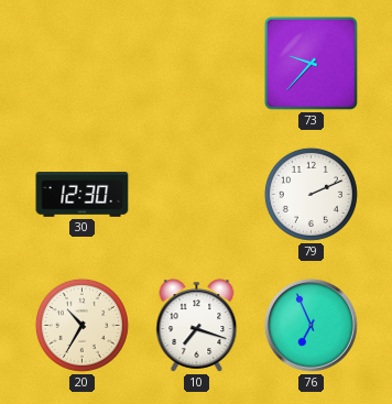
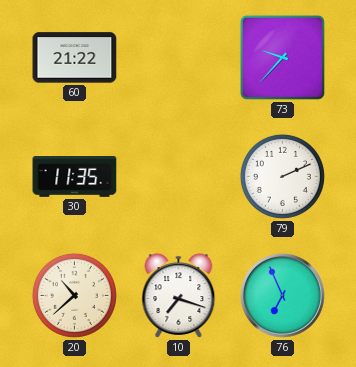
60: none -> 21:22
30: 12:30 -> 11:35
20: 10:35 -> 10:38
